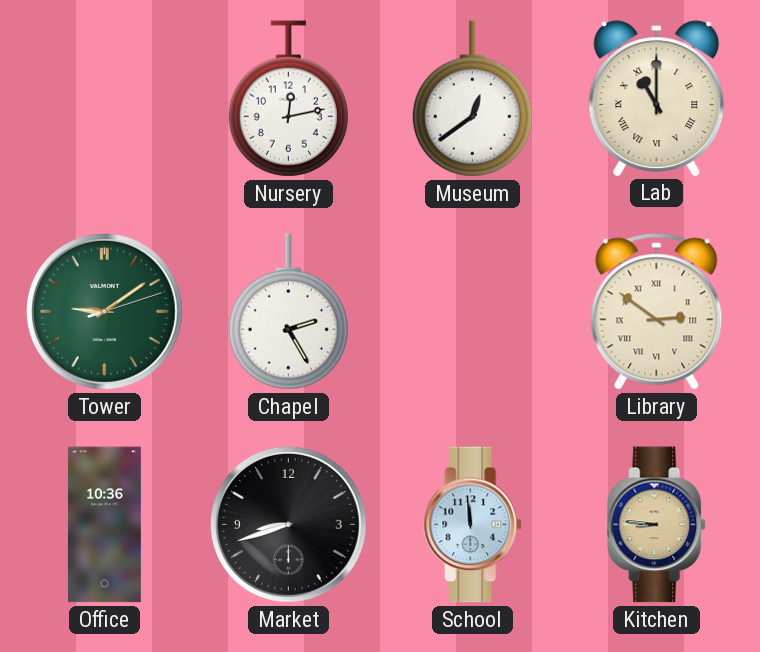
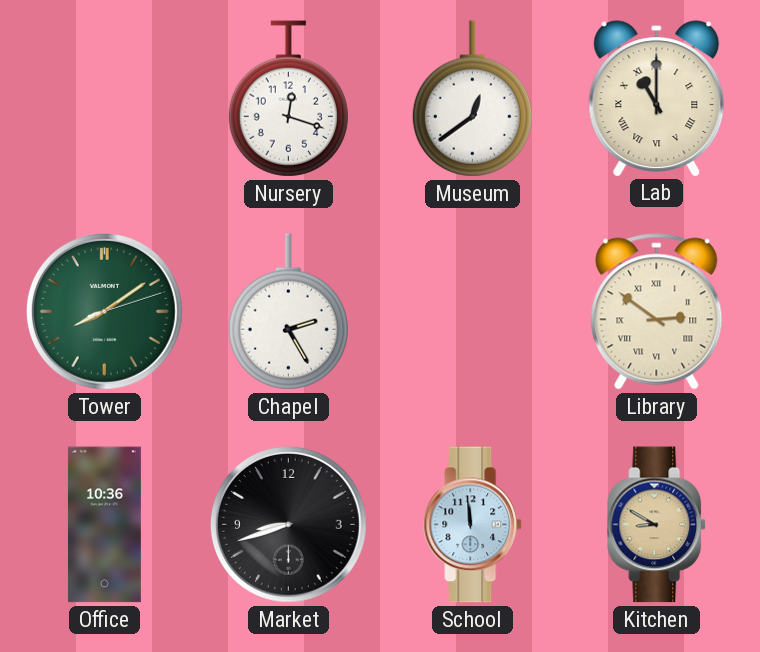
Nursery: 12:13 -> 12:18
Tower: 9:09 -> 8:09
Kitchen: 8:46 -> 8:50
